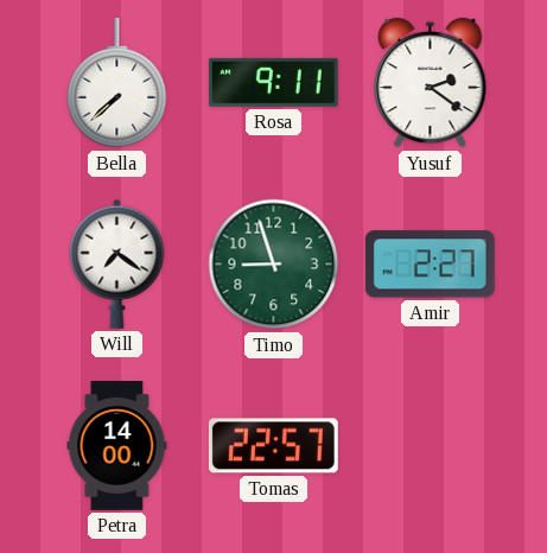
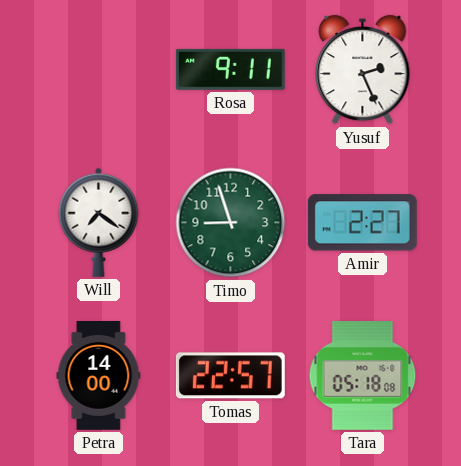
Bella: 7:38 -> none
Yusuf: 2:21 -> 2:26
Tara: none -> 05:18
